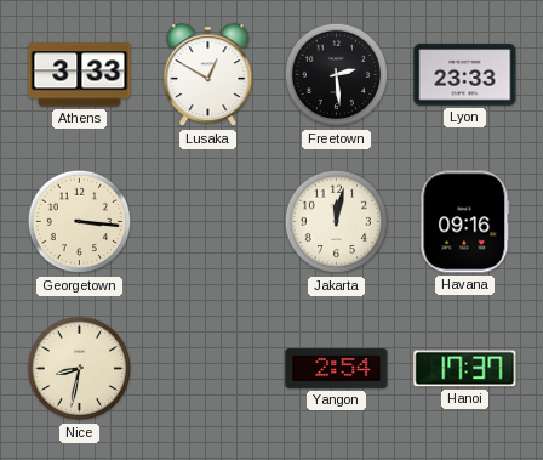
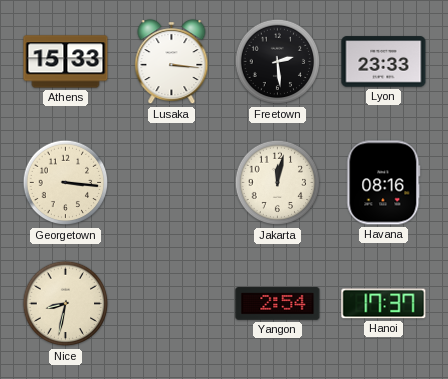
Athens: 3:33 -> 15:33
Lusaka: 12:50 -> 3:16
Havana: 09:16 -> 08:16
